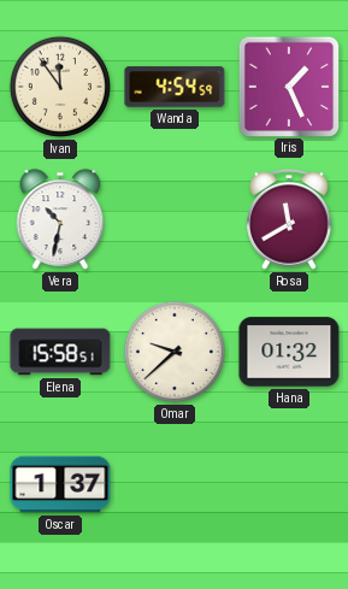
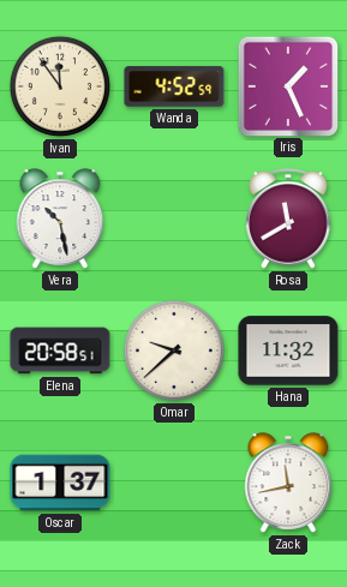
Wanda: 4:54 -> 4:52
Vera: 10:32 -> 10:28
Elena: 15:58 -> 20:58
Hana: 01:32 -> 11:32
Zack: none -> 11:43
